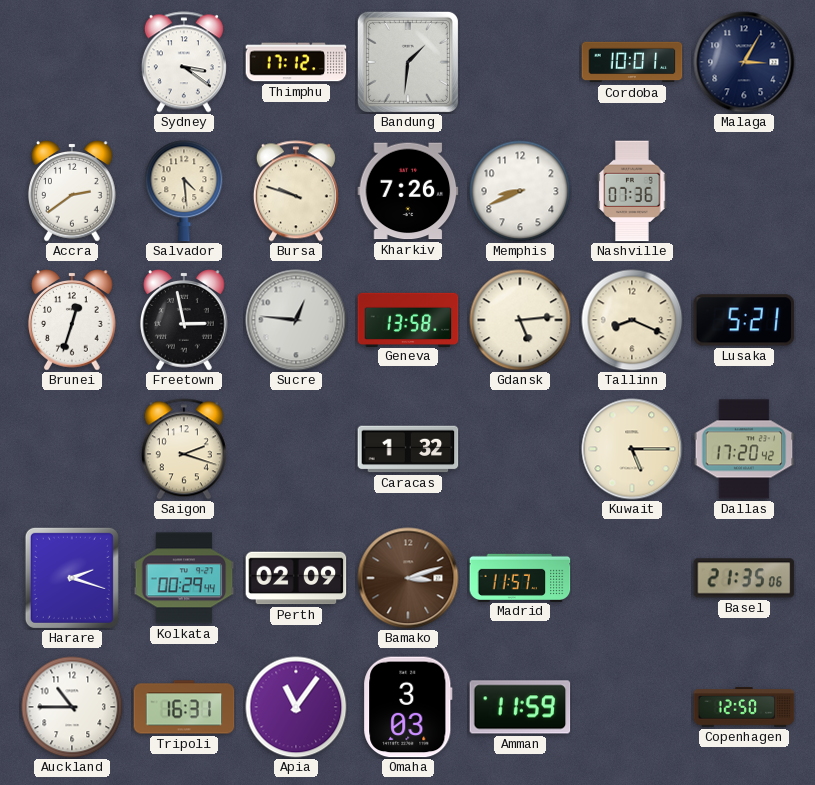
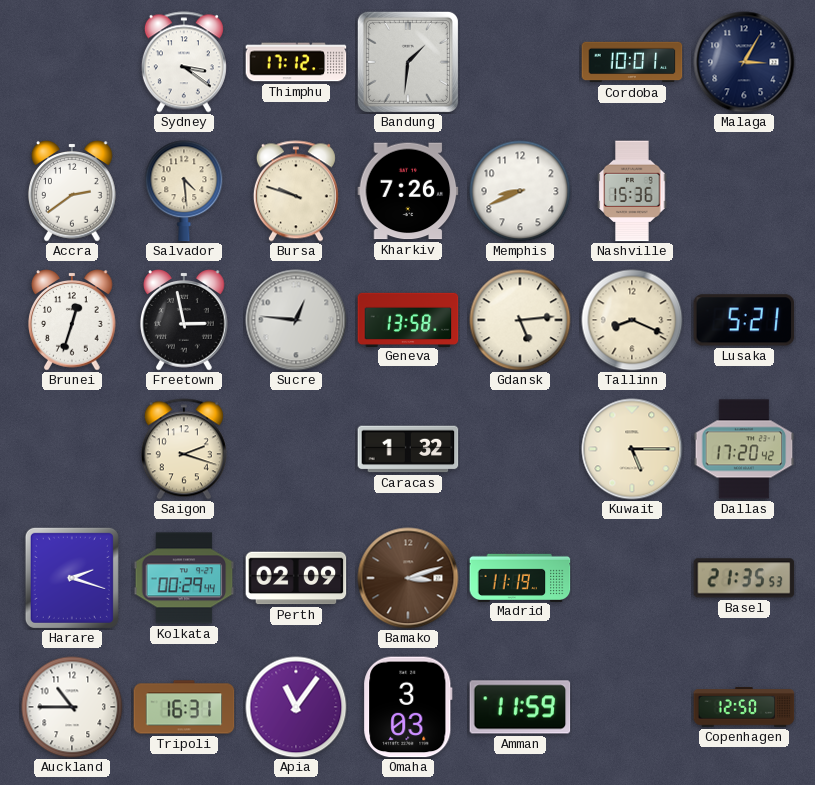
Nashville: 07:36 -> 15:36
Madrid: 11:57 -> 11:19
Basel: 21:35:06 -> 21:35:53
